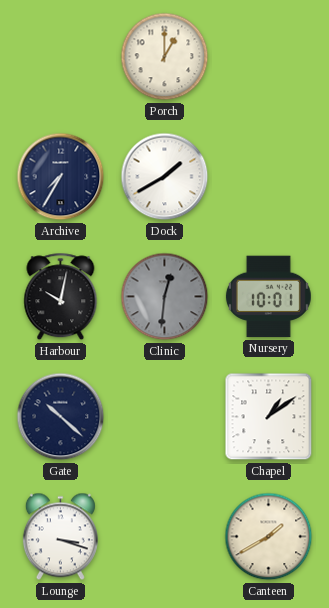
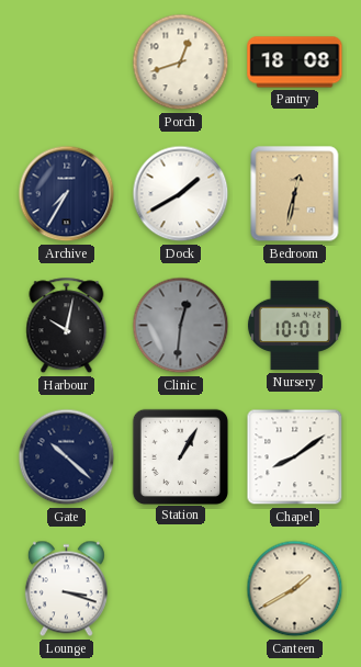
Porch: 1:00 -> 12:42
Pantry: none -> 18:08
Bedroom: none -> 12:32
Station: none -> 1:05
Chapel: 1:09 -> 8:09
